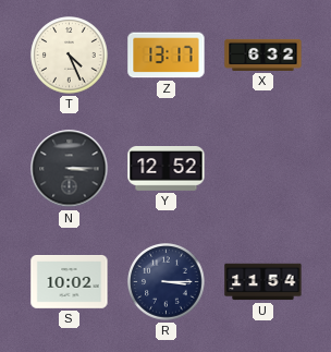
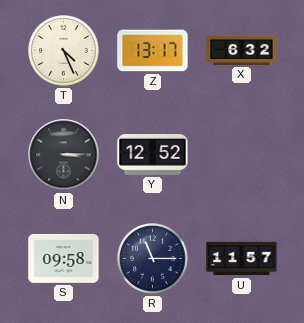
S: 10:02 -> 09:58
R: 3:15 -> 11:15
U: 11:54 -> 11:57
